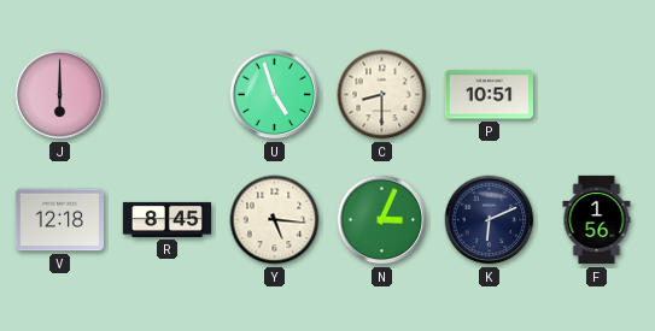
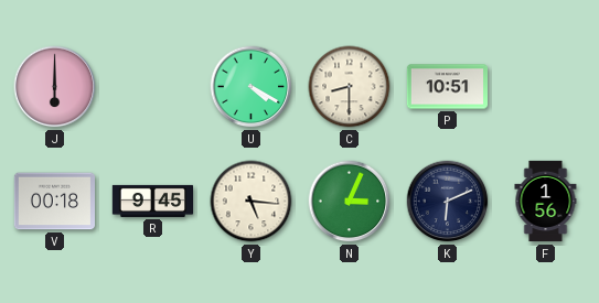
U: 4:57 -> 4:20
V: 12:18 -> 00:18
R: 8:45 -> 9:45
